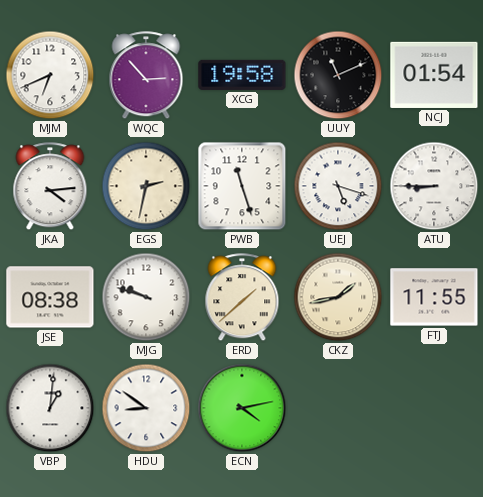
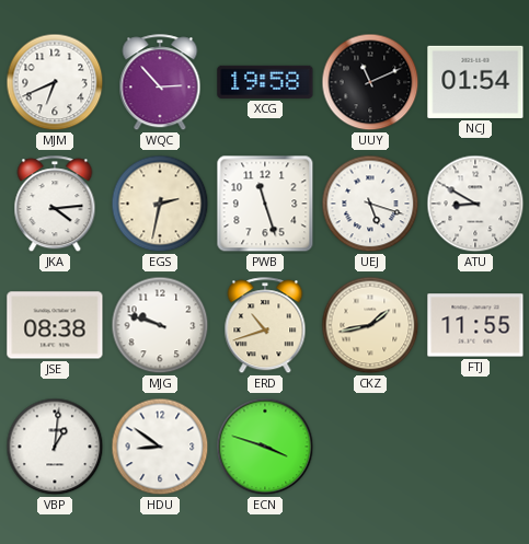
ATU: 8:45 -> 8:50
ERD: 1:38 -> 10:42
ECN: 4:13 -> 3:48
